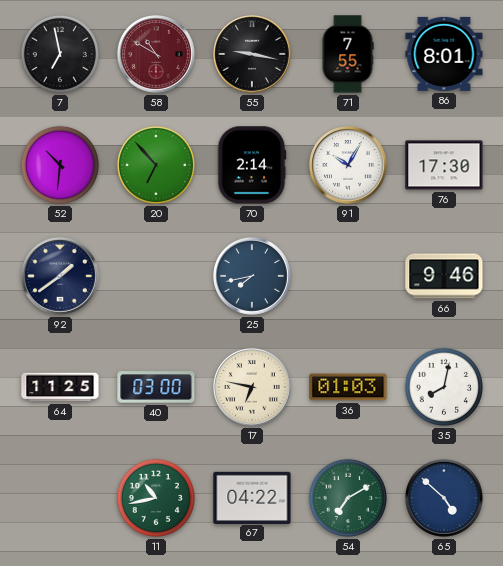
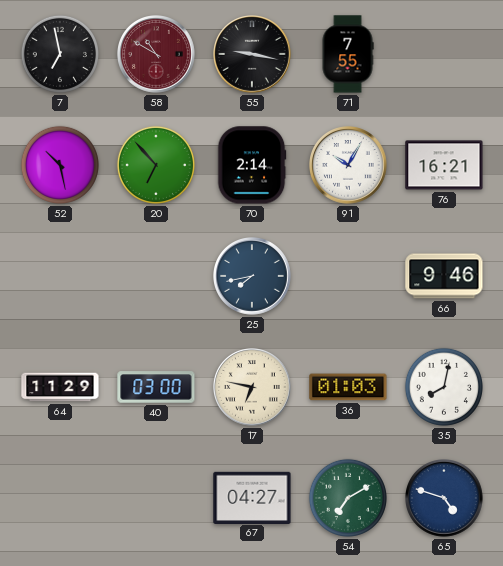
86: 8:01 -> none
52: 10:31 -> 10:28
76: 17:30 -> 16:21
92: 1:39 -> none
64: 11:25 -> 11:29
11: 10:43 -> none
67: 04:22 -> 04:27
65: 4:52 -> 4:48
